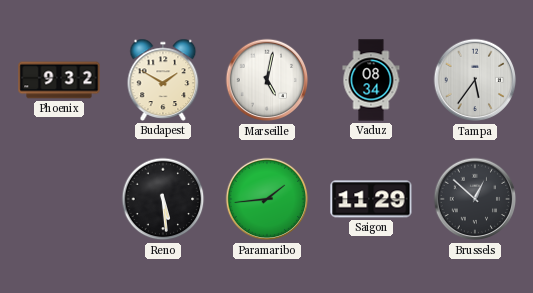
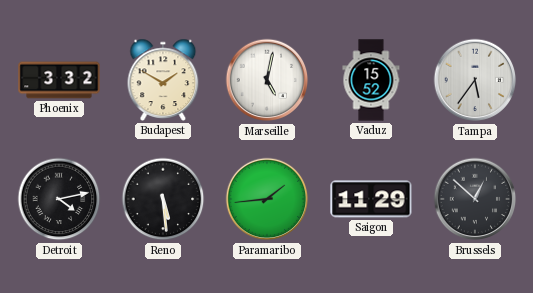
Phoenix: 9:32 -> 3:32
Vaduz: 08:34 -> 15:52
Detroit: none -> 4:13
